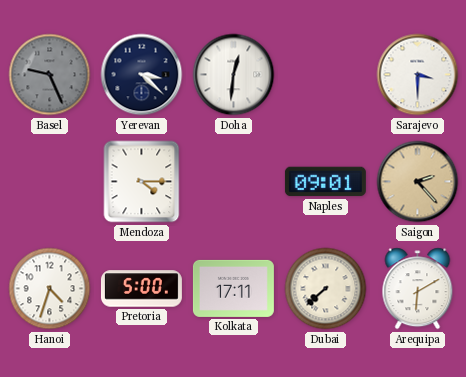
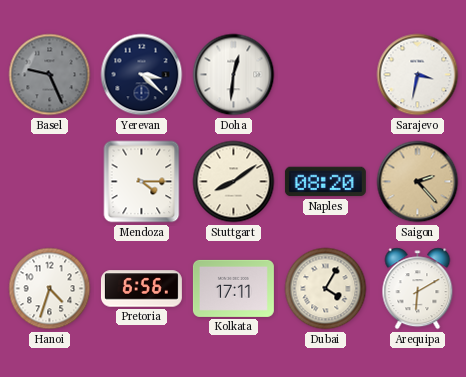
Sarajevo: 3:30 -> 3:32
Stuttgart: none -> 8:09
Naples: 09:01 -> 08:20
Pretoria: 5:00 -> 6:56
Dubai: 7:38 -> 4:05
